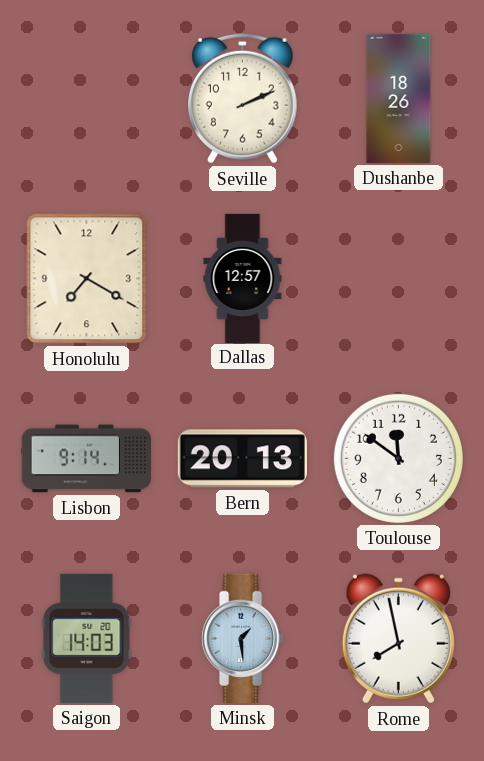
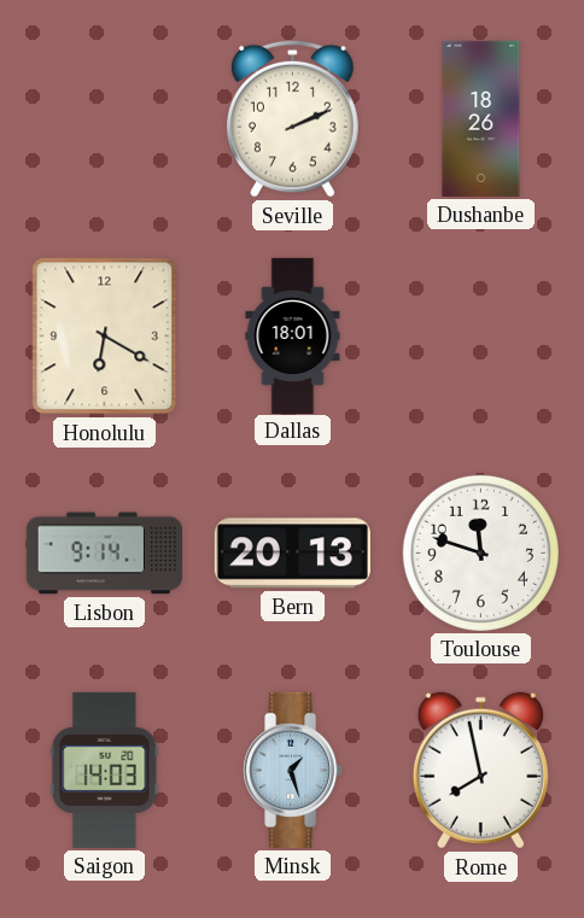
Honolulu: 7:20 -> 6:20
Dallas: 12:57 -> 18:01
Toulouse: 11:51 -> 11:48
Minsk: 1:29 -> 1:27
